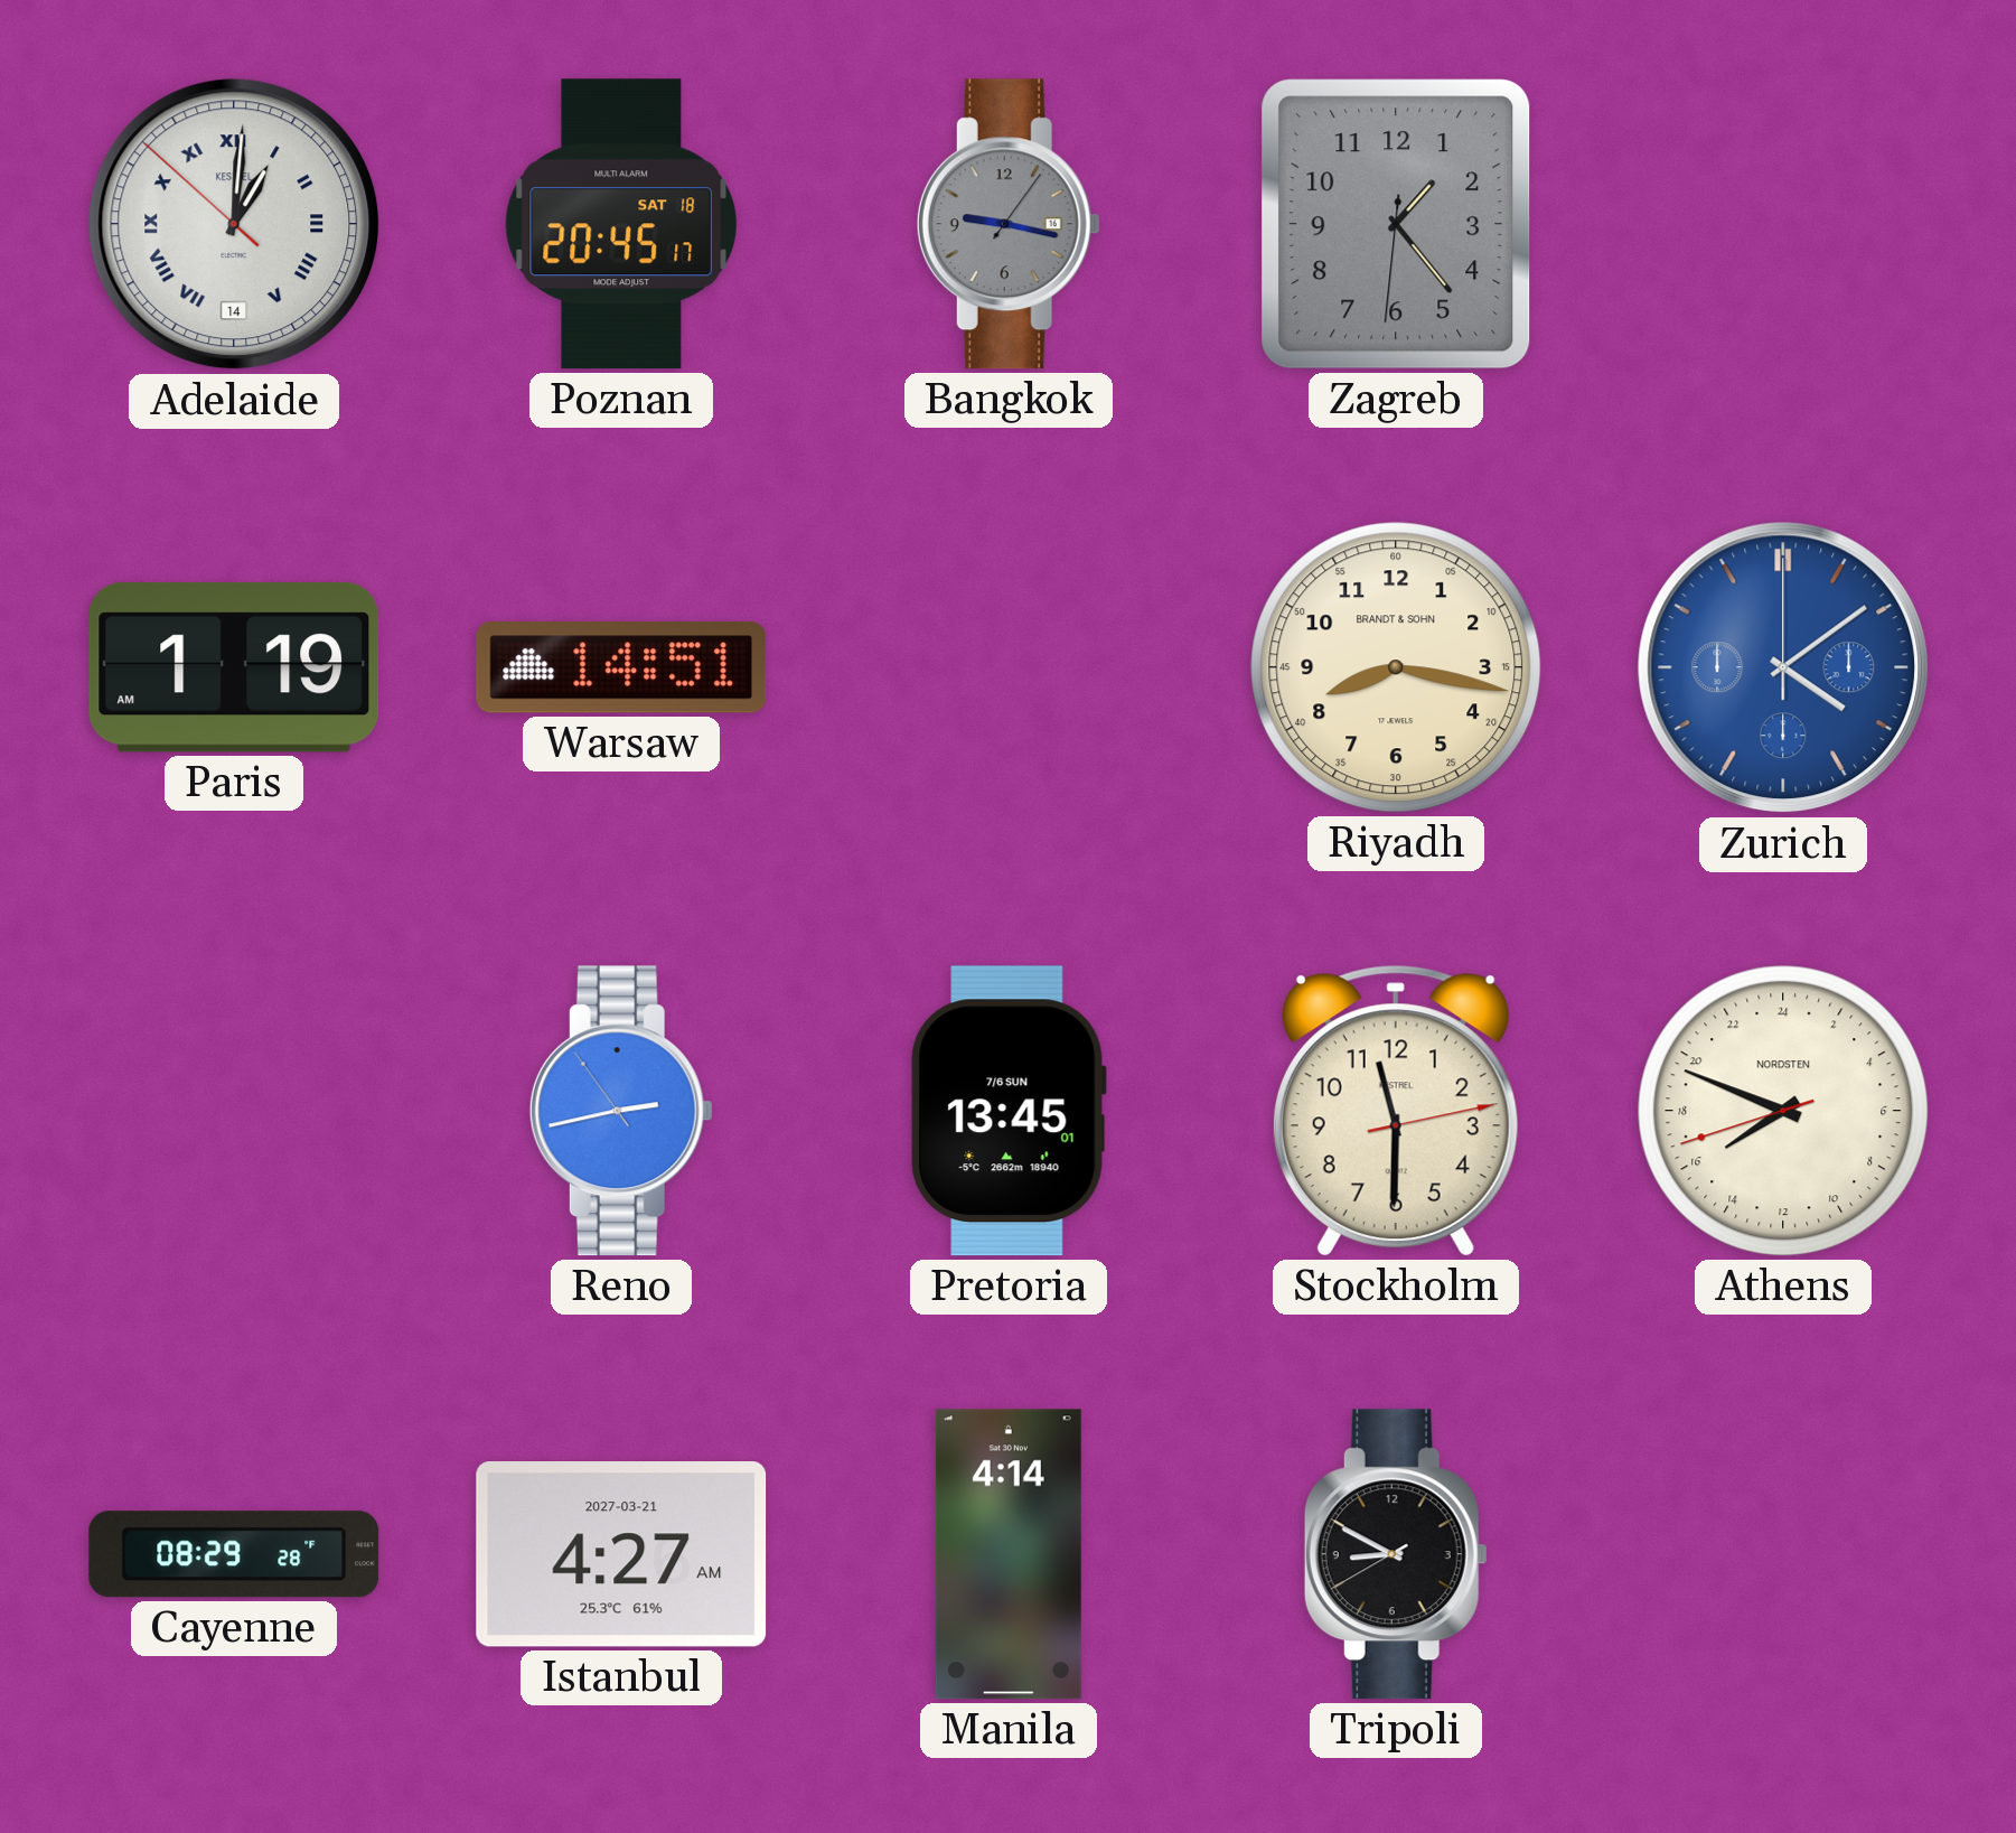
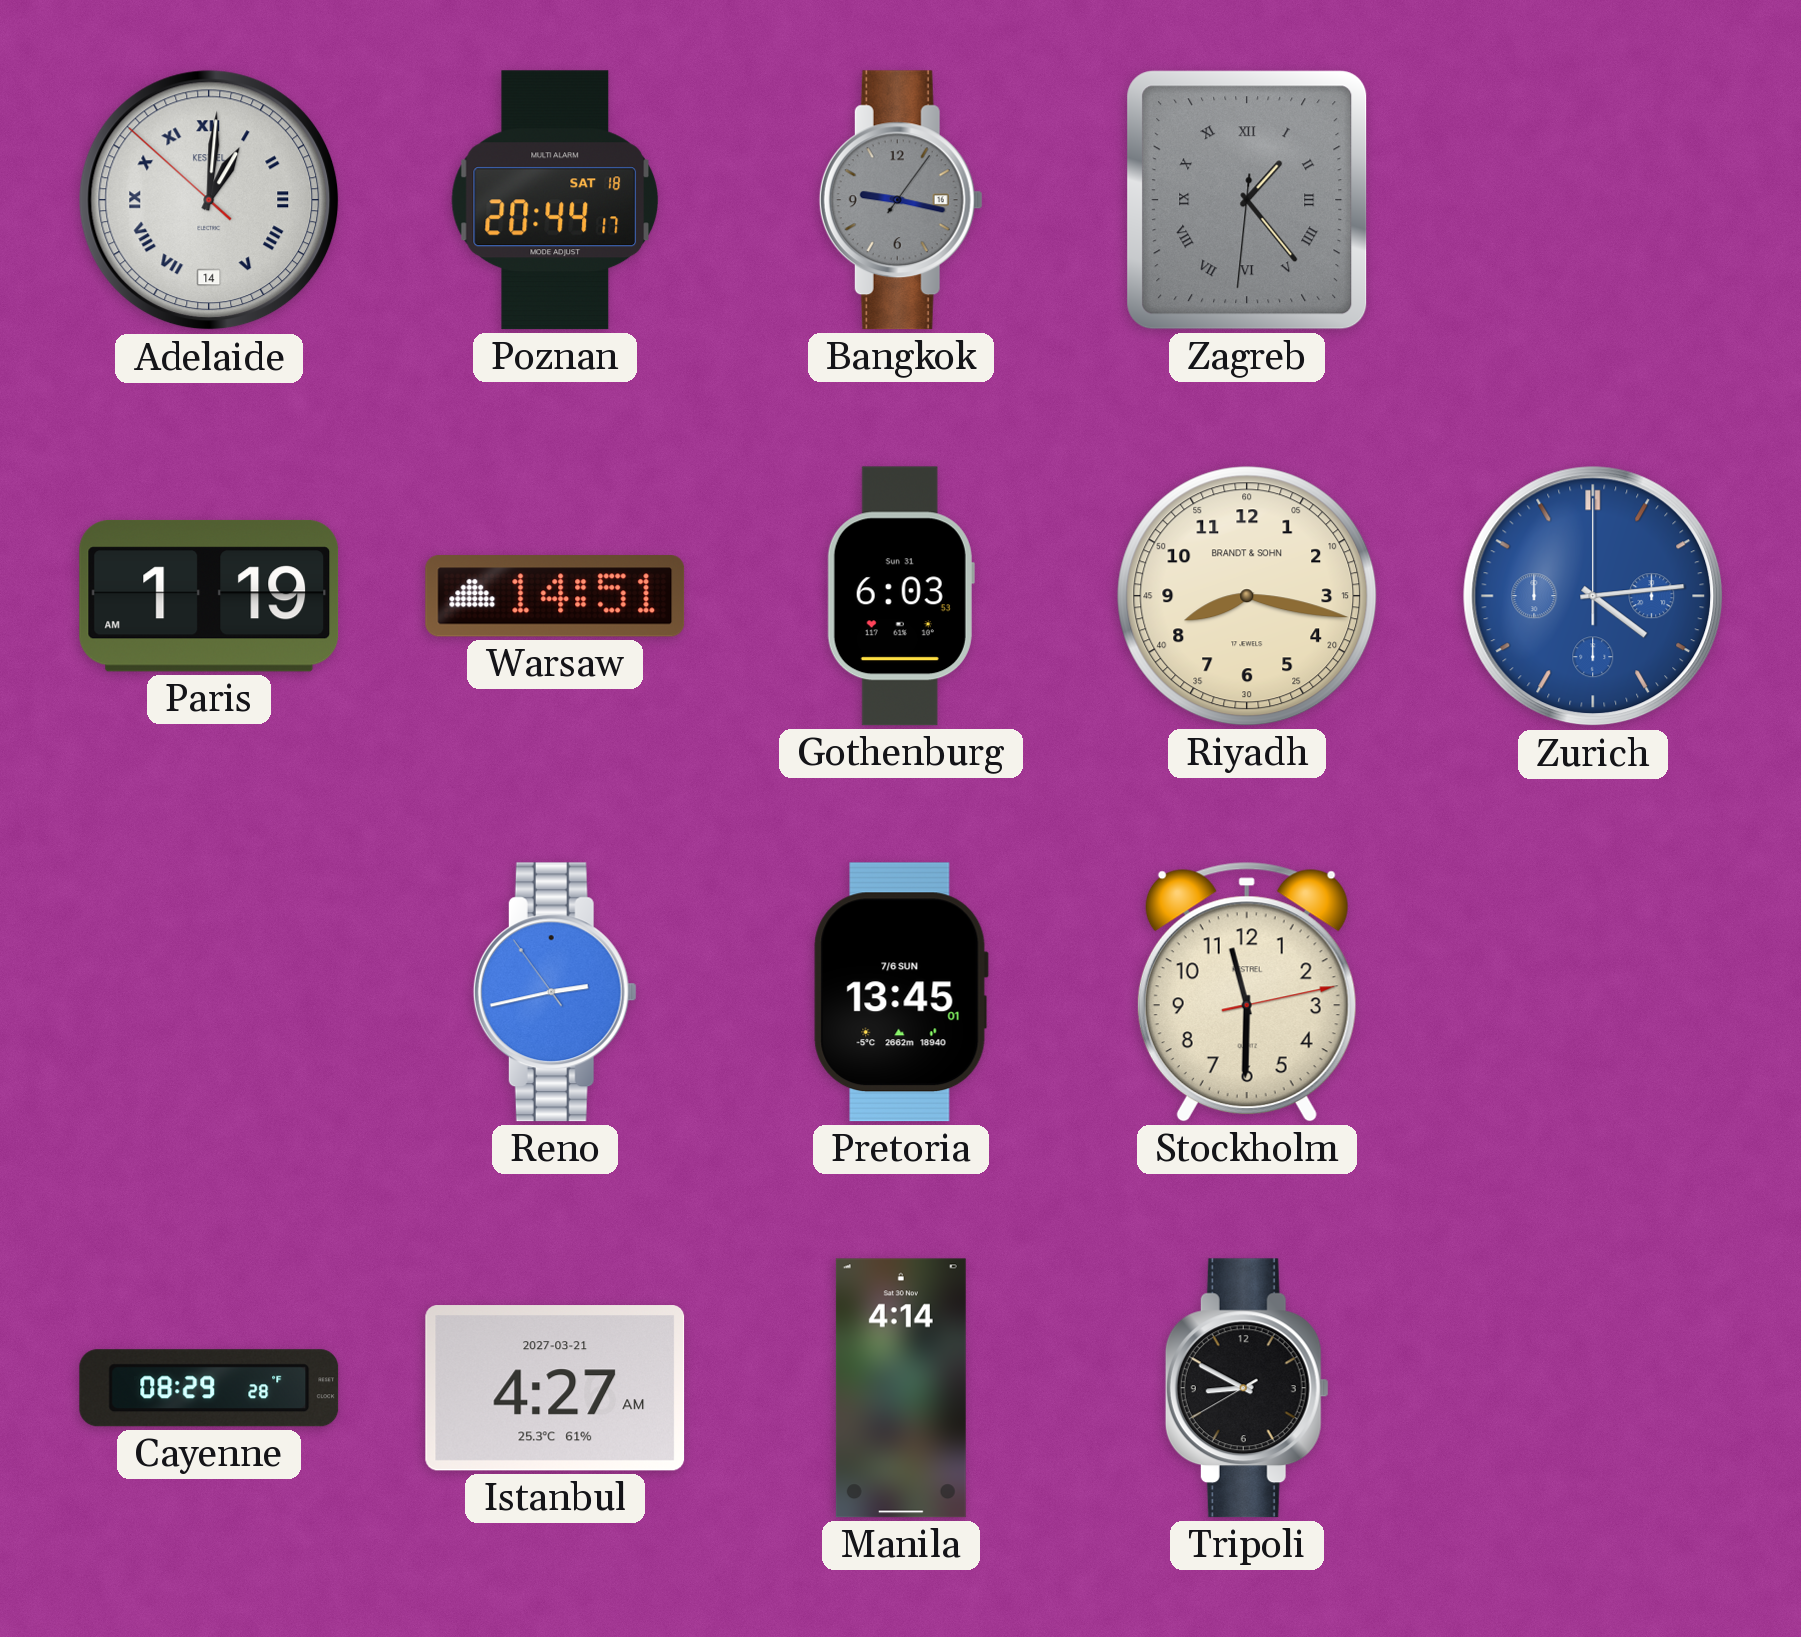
Poznan: 20:45 -> 20:44
Zagreb numerals: Arabic -> Roman
Gothenburg: none -> 6:03
Zurich: 4:09 -> 4:14
Athens: 15:48 -> none
